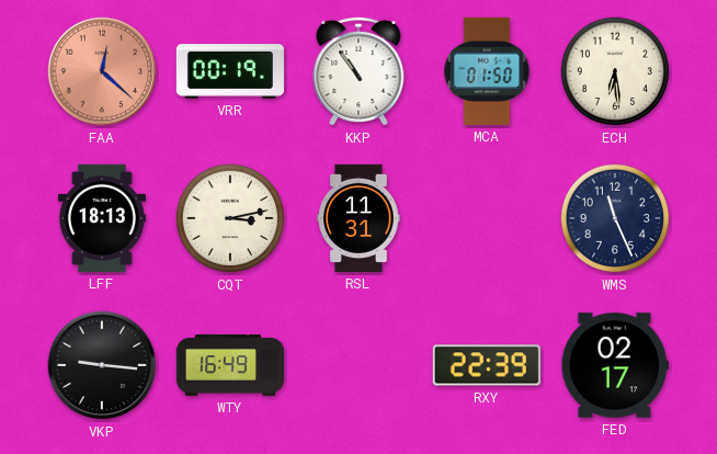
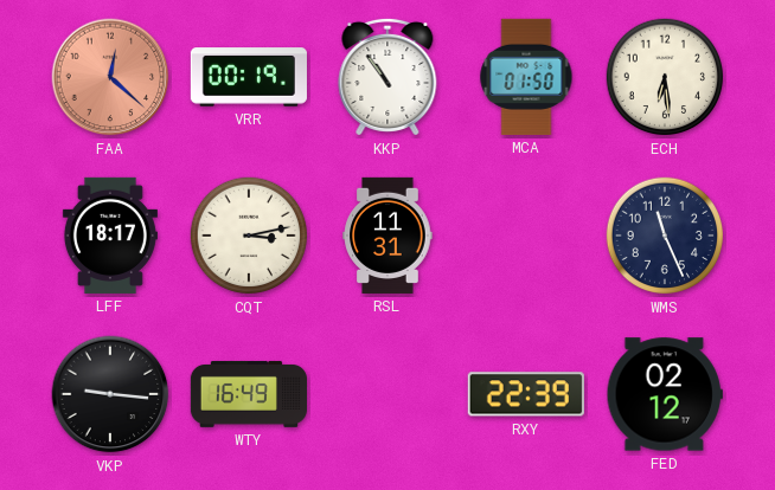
LFF: 18:13 -> 18:17
FED: 02:17 -> 02:12
